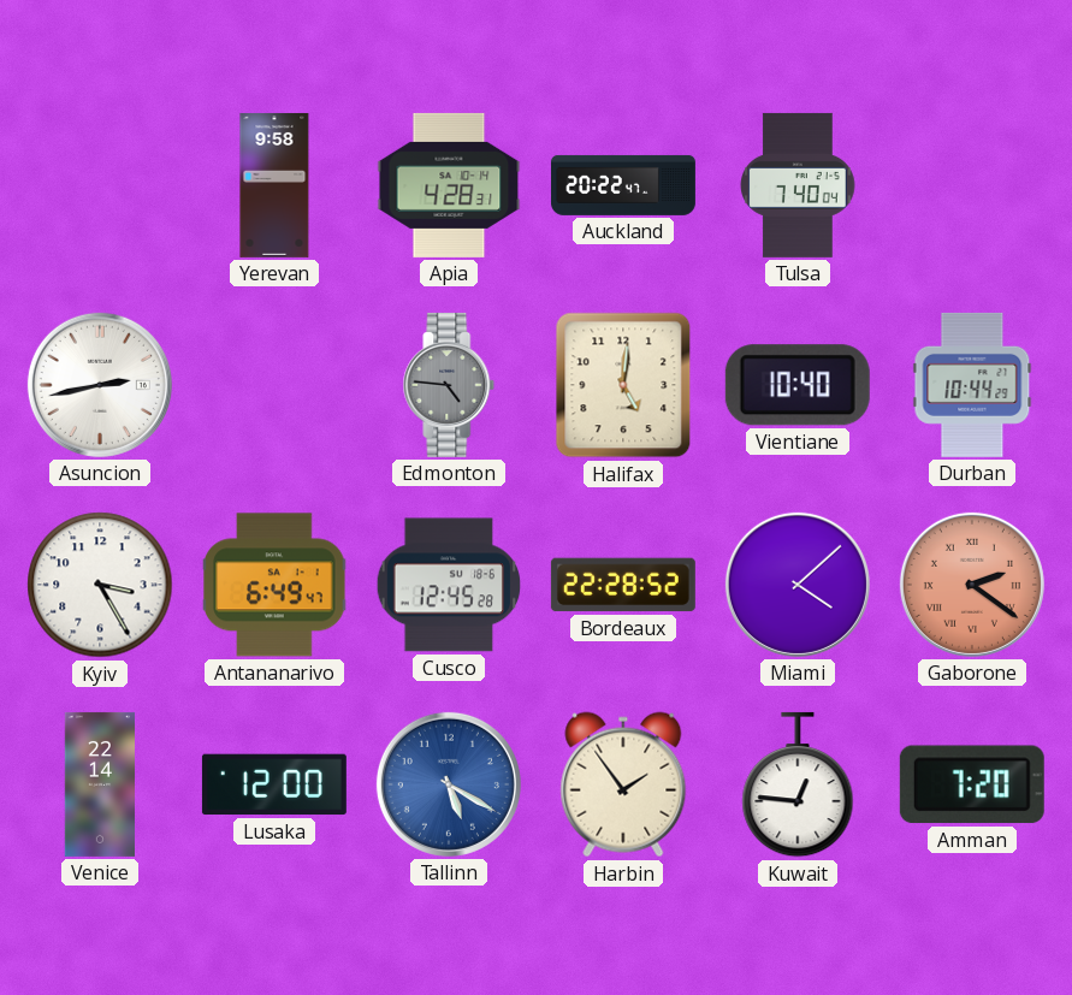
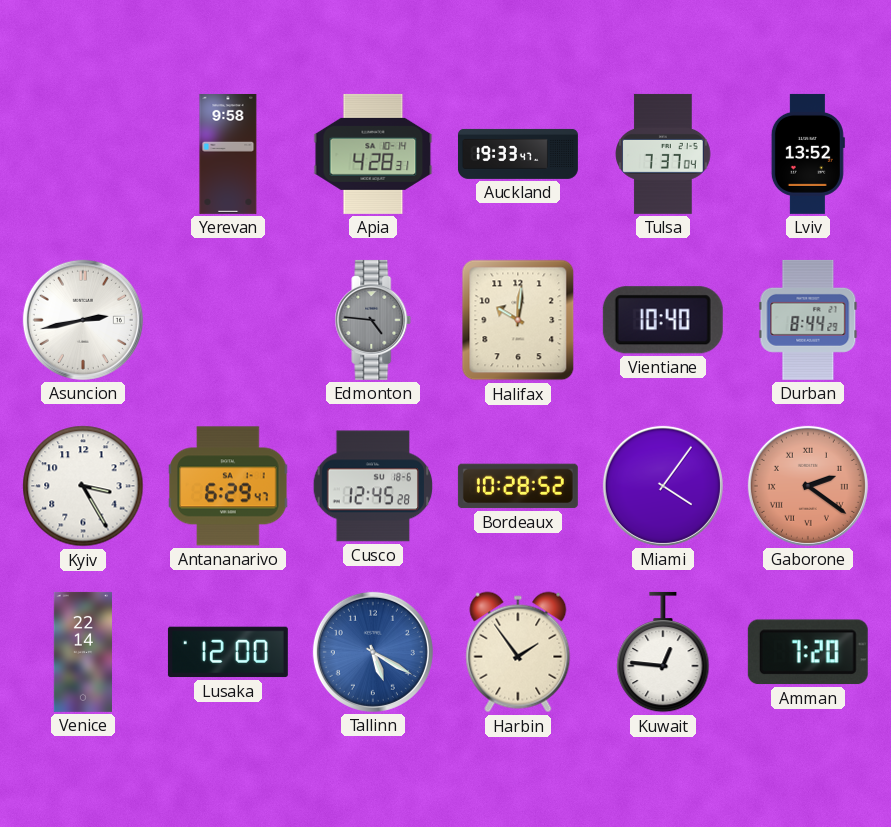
Auckland: 20:22 -> 19:33
Tulsa: 7:40 -> 7:37
Lviv: none -> 13:52
Halifax: 5:01 -> 10:01
Durban: 10:44 -> 8:44
Antananarivo: 6:49 -> 6:29
Bordeaux: 22:28 -> 10:28
Miami: 4:08 -> 4:06
